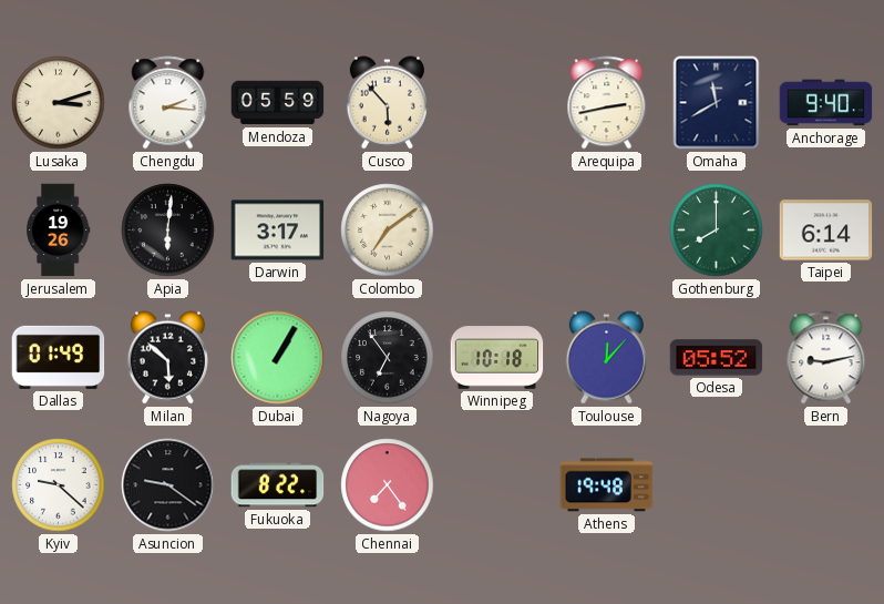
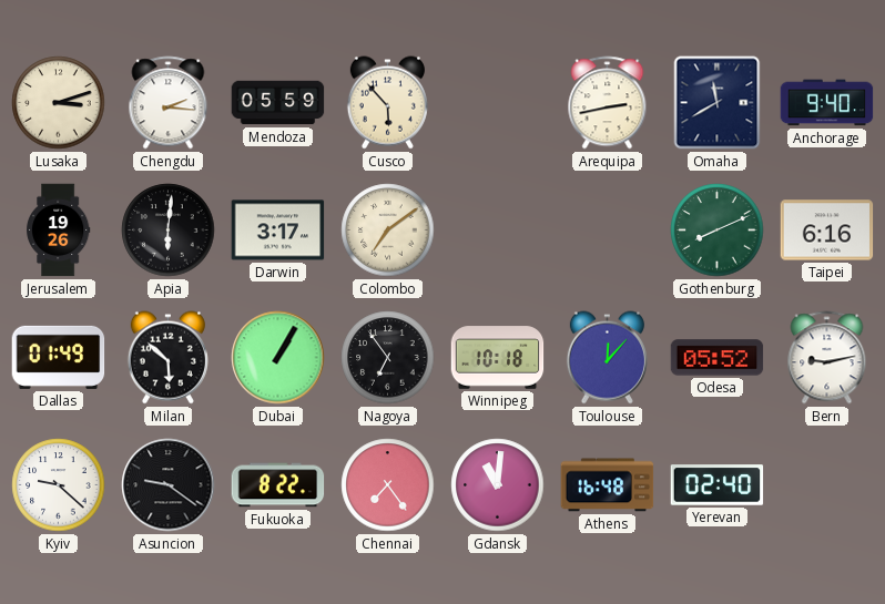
Gothenburg: 8:00 -> 8:11
Taipei: 6:14 -> 6:16
Gdansk: none -> 11:01
Athens: 19:48 -> 16:48
Yerevan: none -> 02:40
